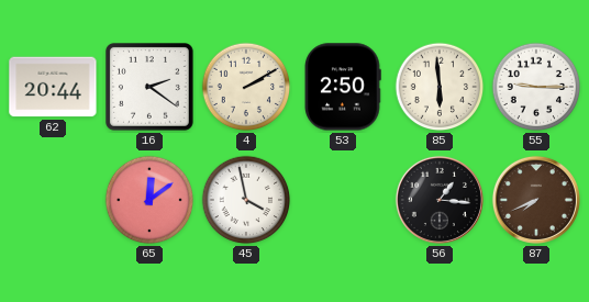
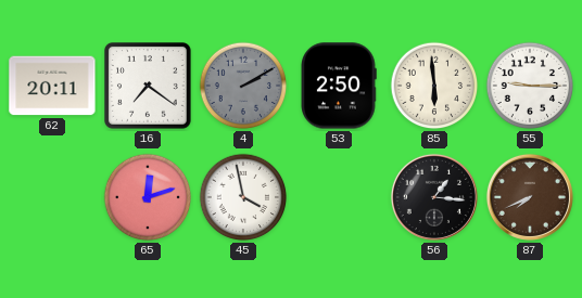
62: 20:44 -> 20:11
16: 2:21 -> 7:21
4 dial: cream -> grey
65: 12:09 -> 12:12
